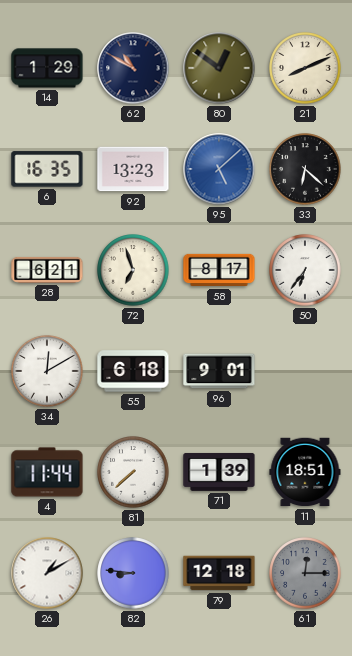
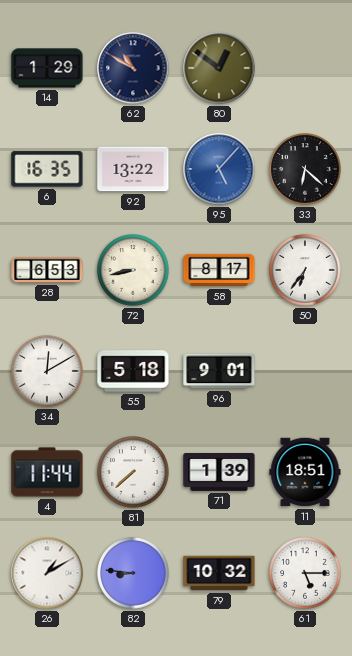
21: 8:11 -> none
92: 13:23 -> 13:22
95: 5:08 -> 5:07
28: 6:21 -> 6:53
72: 6:57 -> 8:43
55: 6:18 -> 5:18
79: 12:18 -> 10:32
61: 12:15 -> 5:15
61 dial: grey -> white
